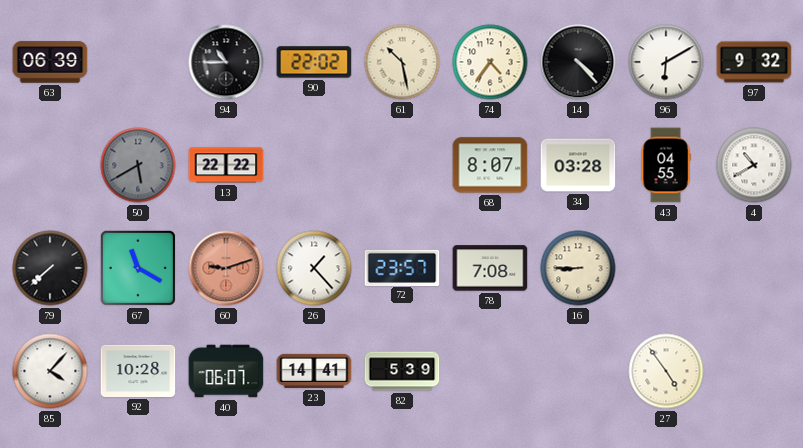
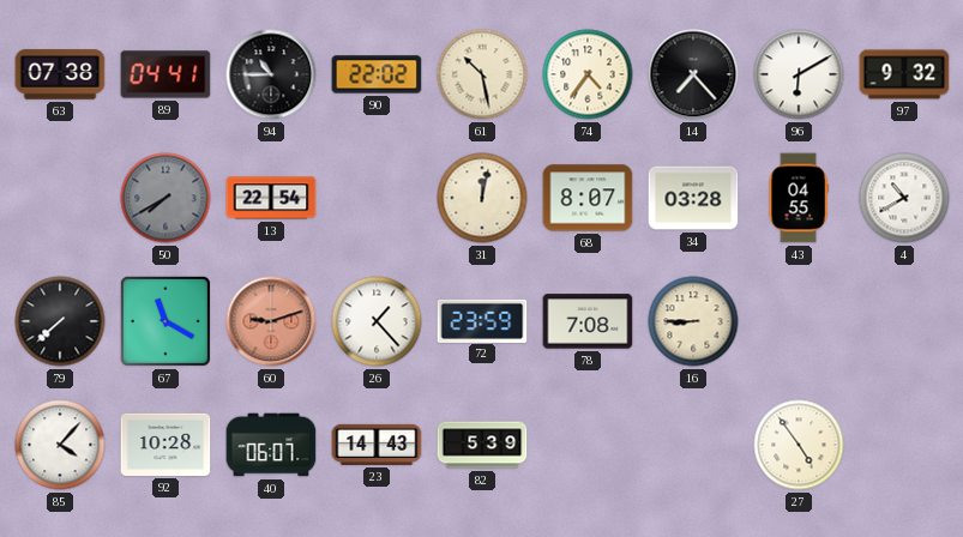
63: 06:39 -> 07:38
89: none -> 04:41
14: 4:23 -> 7:23
50: 5:40 -> 7:40
13: 22:22 -> 22:54
31: none -> 12:02
72: 23:57 -> 23:59
23: 14:41 -> 14:43
